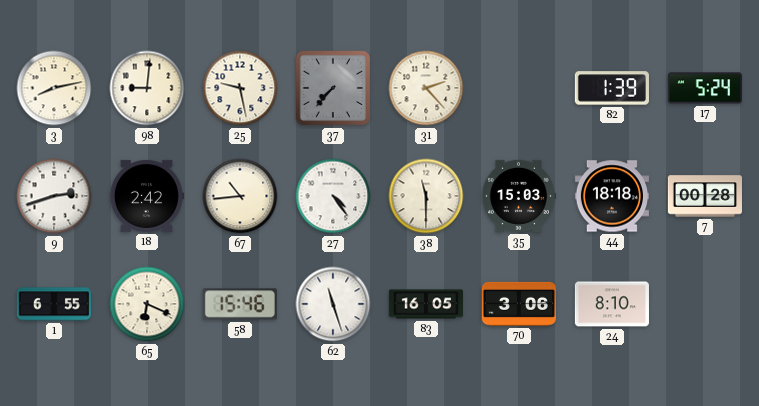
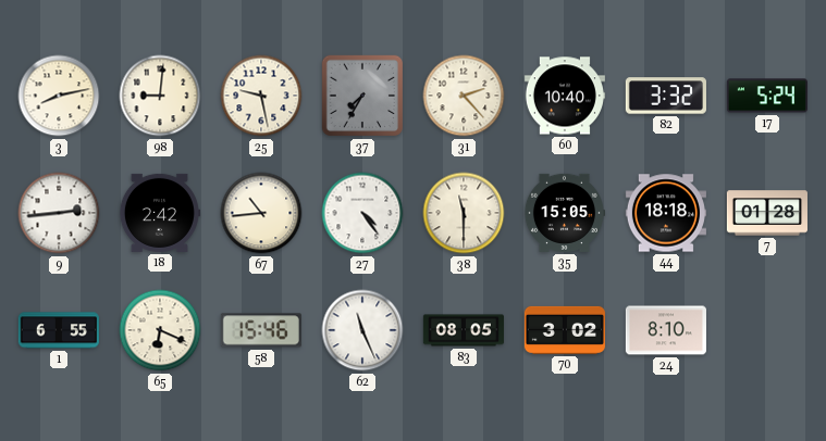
37: 7:37 -> 7:35
60: none -> 10:40
82: 1:39 -> 3:32
9: 2:42 -> 2:44
35: 15:03 -> 15:05
7: 00:28 -> 01:28
62: 11:27 -> 11:26
83: 16:05 -> 08:05
70: 3:06 -> 3:02
